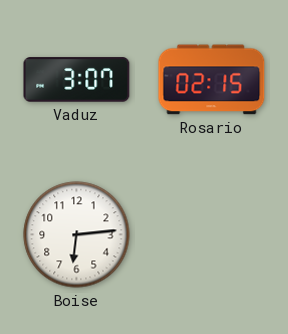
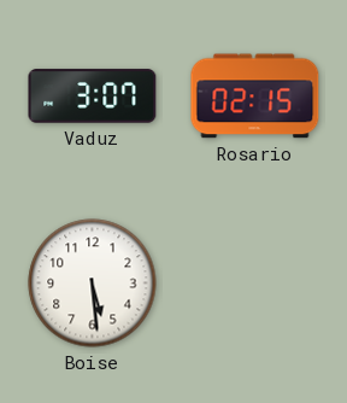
Boise: 6:14 -> 5:29
